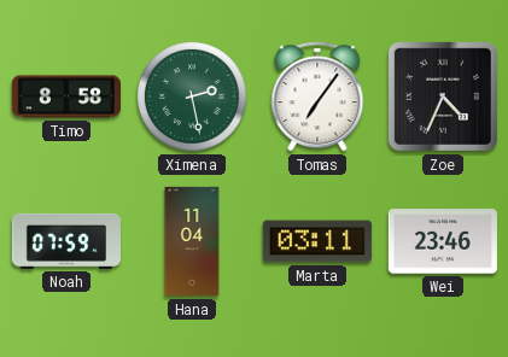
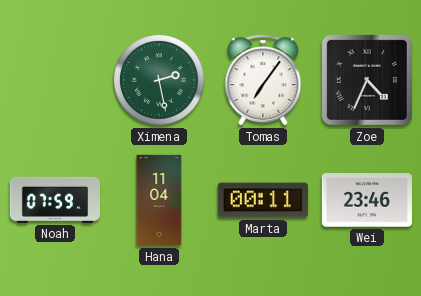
Timo: 8:58 -> none
Marta: 03:11 -> 00:11
